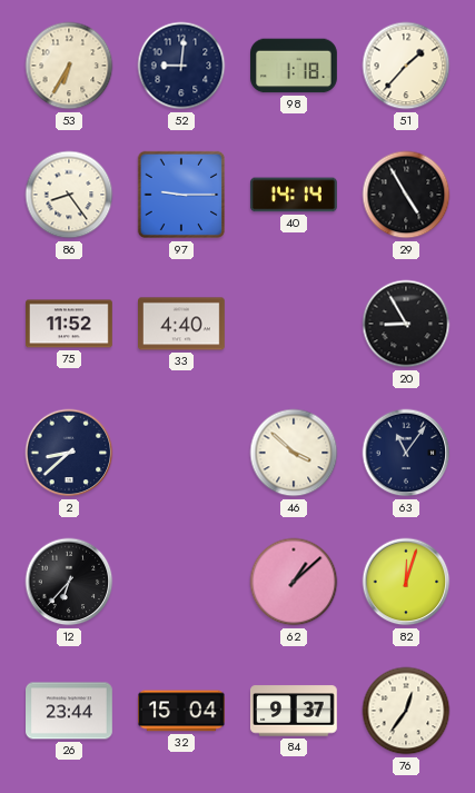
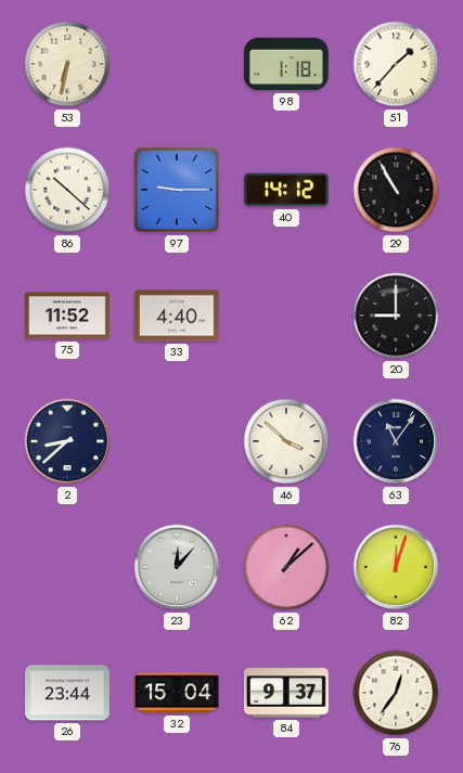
53: 6:35 -> 6:32
52: 9:01 -> none
86: 8:24 -> 10:22
40: 14:14 -> 14:12
29: 4:55 -> 10:55
20: 8:55 -> 9:00
12: 6:37 -> none
23: none -> 12:07
